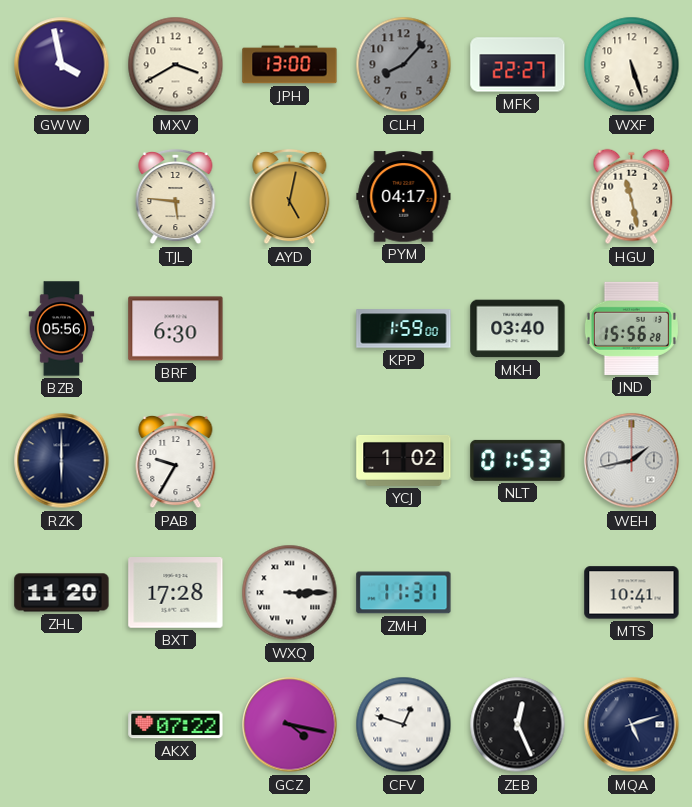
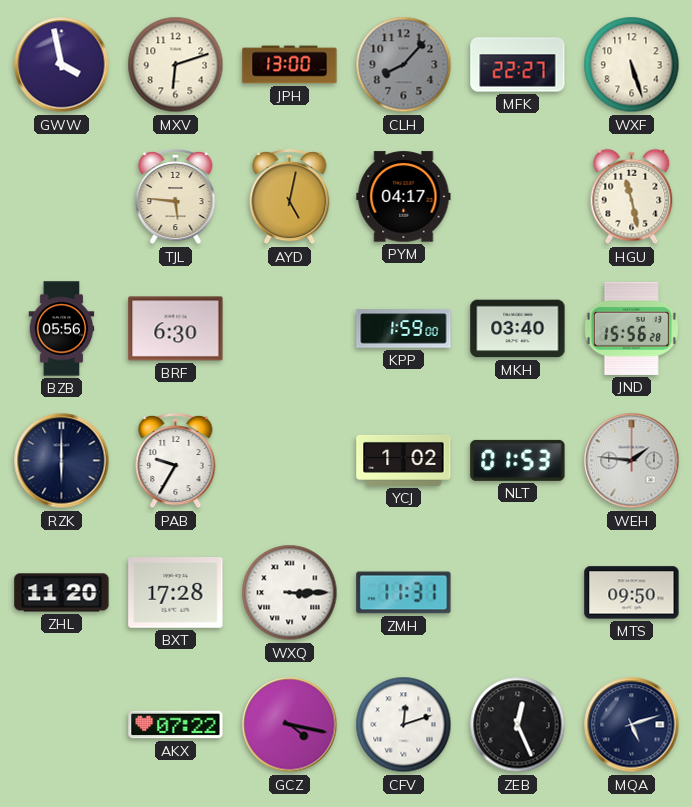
MXV: 3:40 -> 6:12
WEH: 1:43 -> 1:46
MTS: 10:41 -> 09:50
CFV: 12:48 -> 12:12
